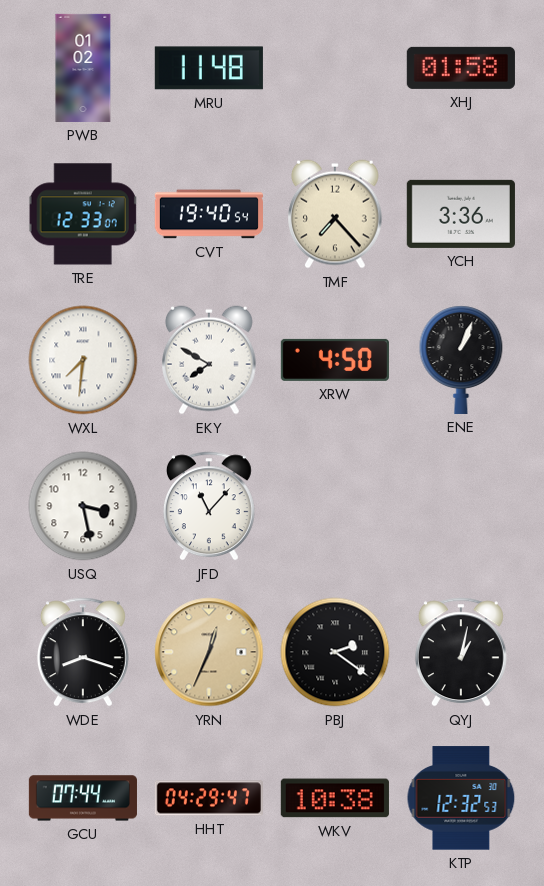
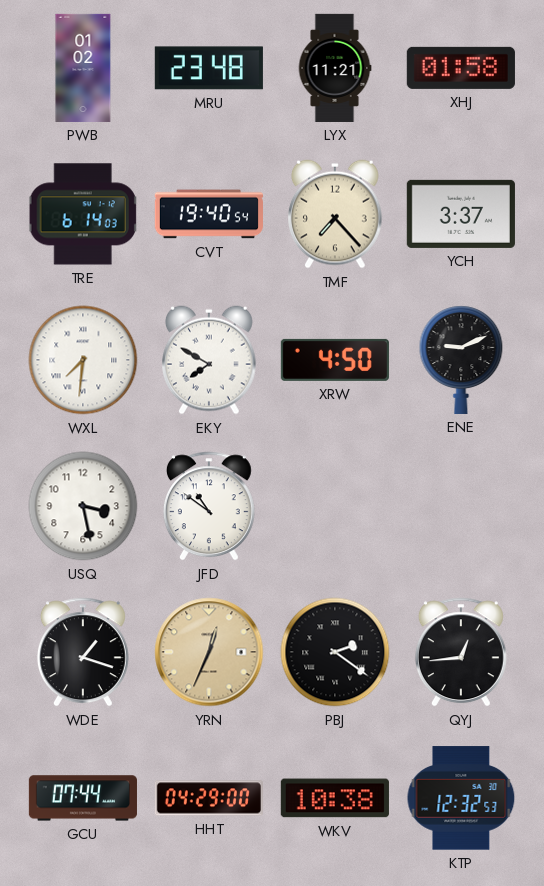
MRU: 11:48 -> 23:48
LYX: none -> 11:21
TRE: 12:33 -> 6:14
YCH: 3:36 -> 3:37
ENE: 1:04 -> 9:11
JFD: 11:07 -> 10:51
WDE: 8:18 -> 1:18
QYJ: 1:02 -> 12:44
HHT: 04:29:47 -> 04:29:00
